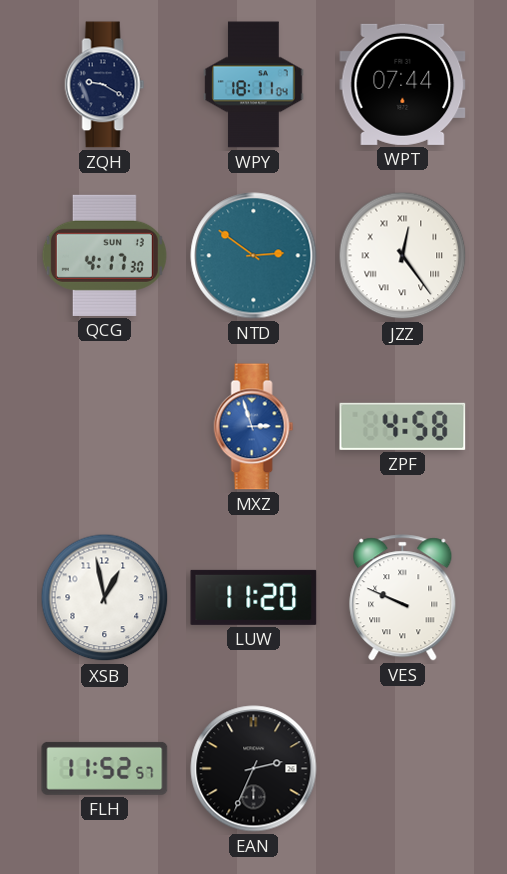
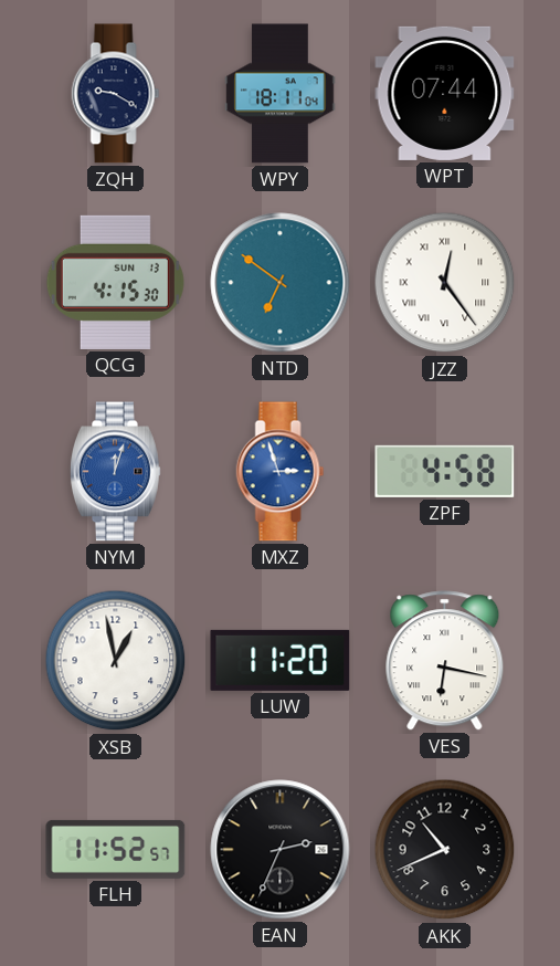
QCG: 4:17 -> 4:15
NTD: 2:51 -> 6:51
NYM: none -> 12:03
VES: 9:49 -> 6:17
AKK: none -> 10:41
